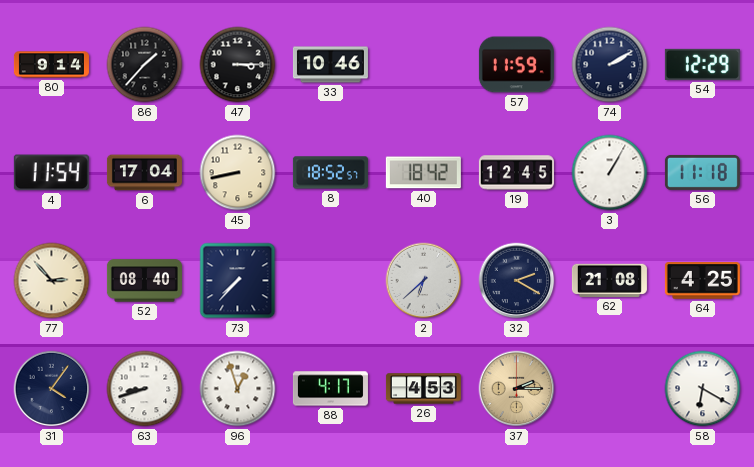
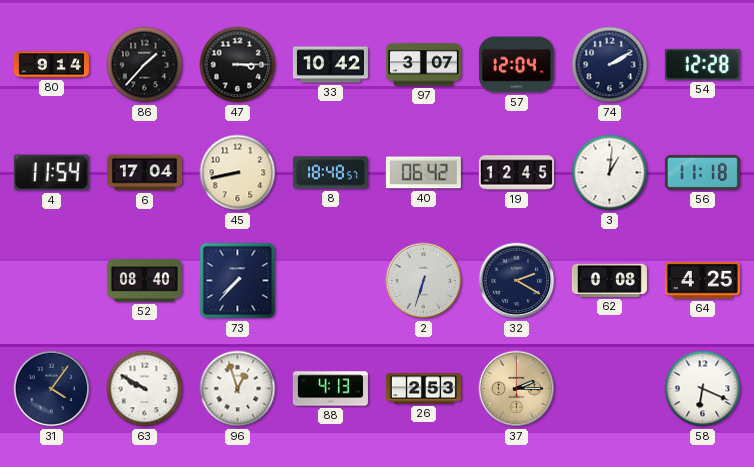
33: 10:46 -> 10:42
97: none -> 3:07
57: 11:59 -> 12:04
54: 12:29 -> 12:28
8: 18:52 -> 18:48
40: 18:42 -> 06:42
3: 1:05 -> 1:01
77: 2:53 -> none
2: 6:38 -> 6:33
62: 21:08 -> 0:08
63: 8:42 -> 9:50
88: 4:17 -> 4:13
26: 4:53 -> 2:53
58: 6:20 -> 6:19
